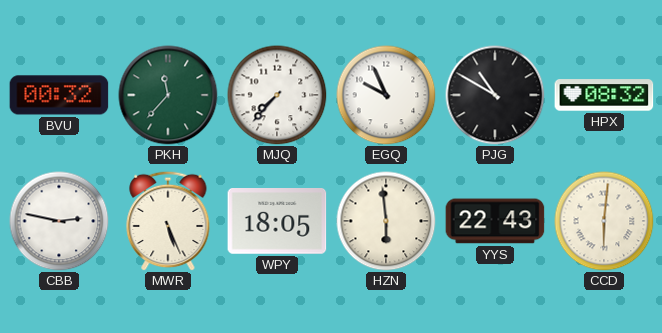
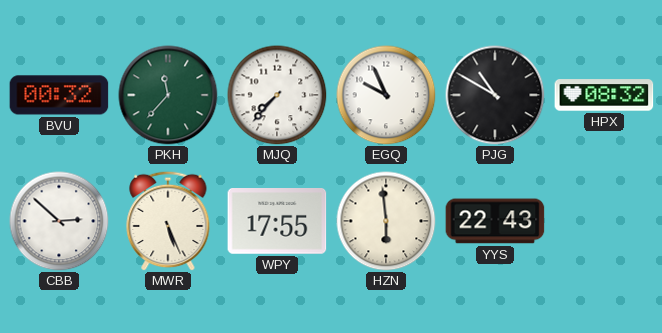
CBB: 2:47 -> 2:52
WPY: 18:05 -> 17:55
CCD: 6:01 -> none
